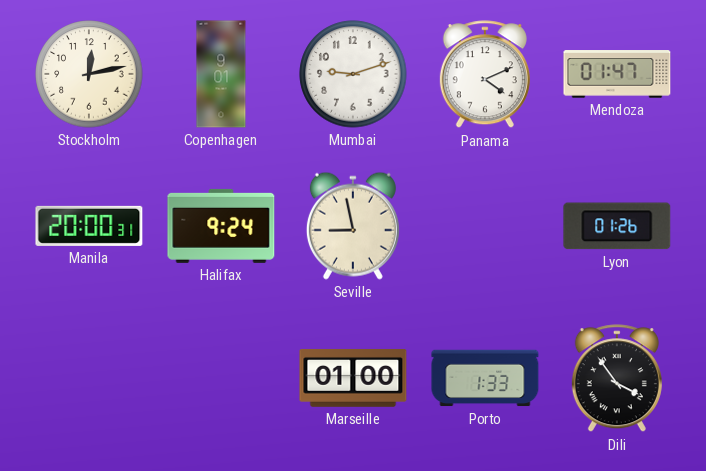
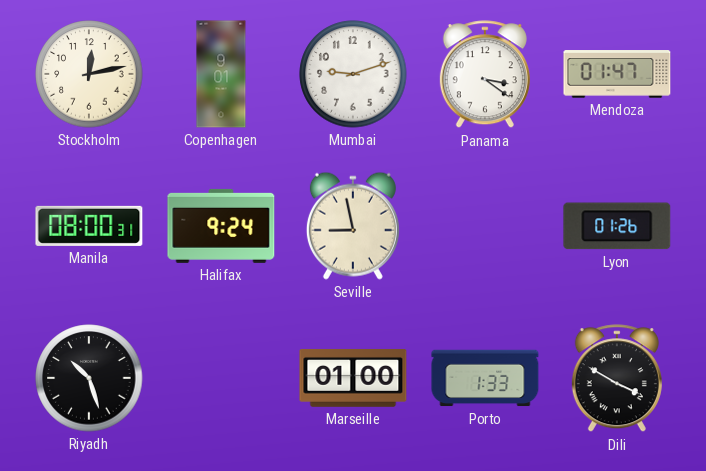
Panama: 4:11 -> 3:21
Manila: 20:00 -> 08:00
Riyadh: none -> 10:27
Dili: 3:54 -> 3:50
